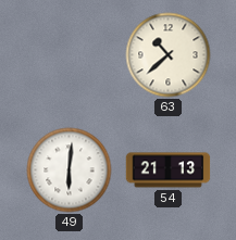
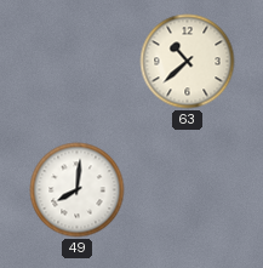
49: 6:01 -> 8:01
54: 21:13 -> none
